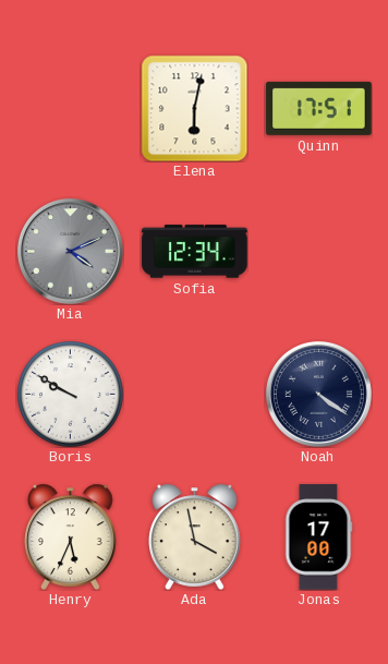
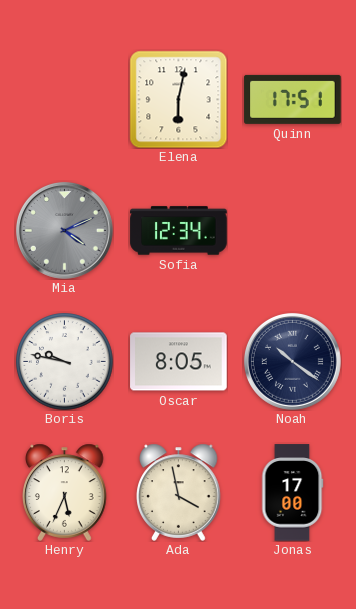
Boris: 9:50 -> 9:47
Oscar: none -> 8:05
Noah: 4:21 -> 10:21
